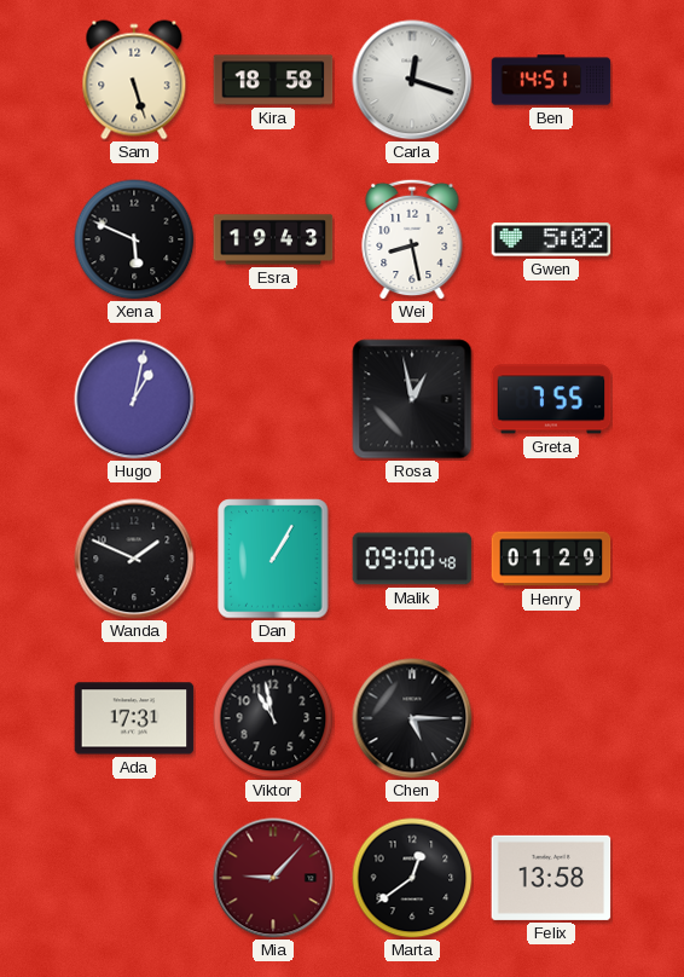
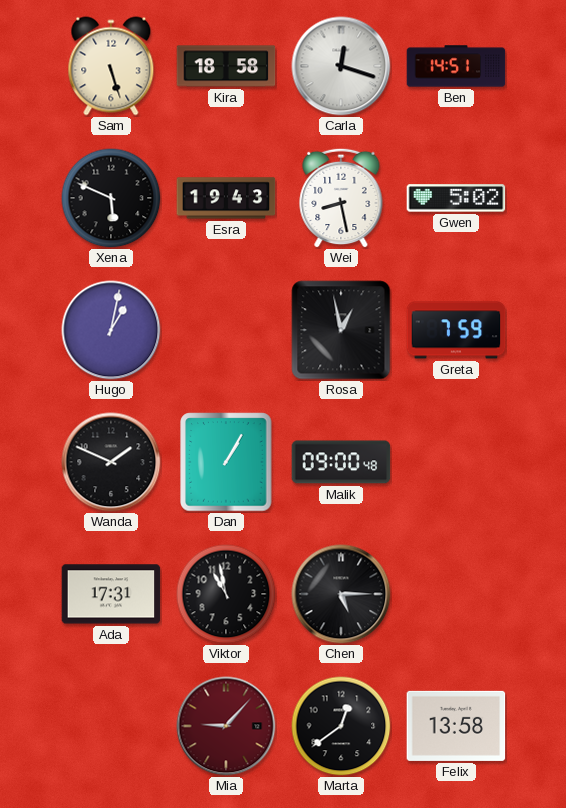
Greta: 7:55 -> 7:59
Henry: 01:29 -> none
